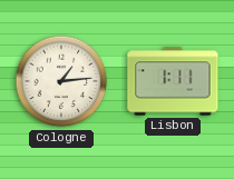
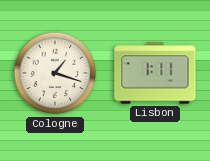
Cologne: 1:14 -> 1:18
